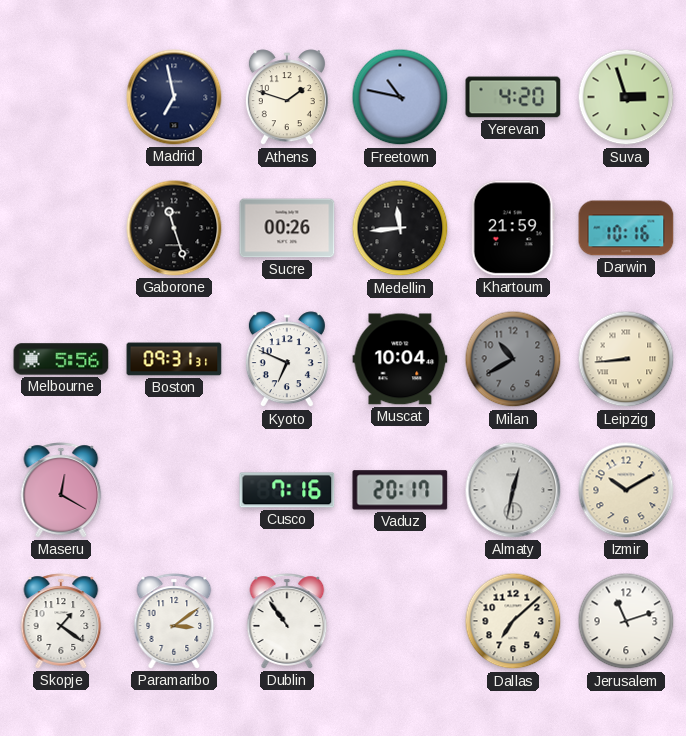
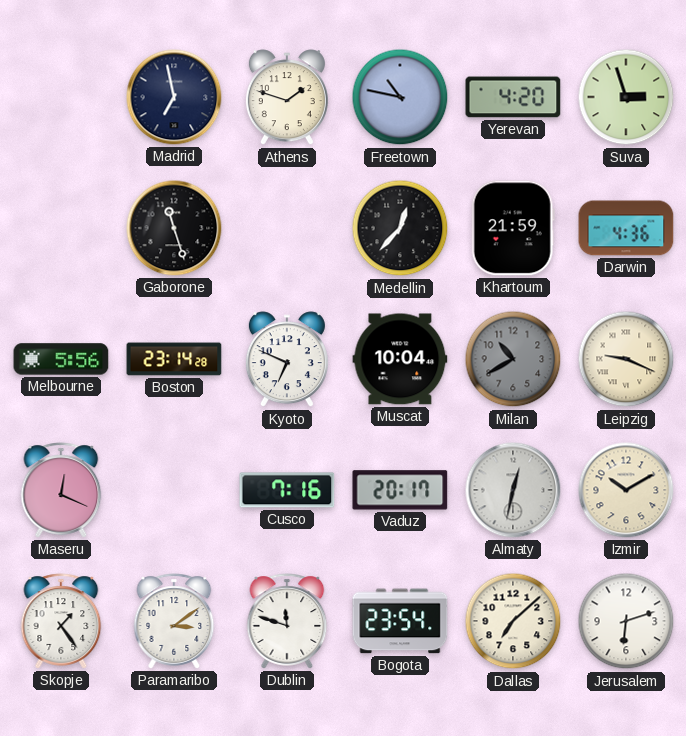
Sucre: 00:26 -> none
Medellin: 11:44 -> 12:37
Darwin: 10:16 -> 4:36
Boston: 09:31 -> 23:14
Leipzig: 8:44 -> 9:19
Maseru: 12:20 -> 12:19
Skopje: 1:21 -> 1:24
Dublin: 10:54 -> 11:48
Bogota: none -> 23:54
Jerusalem: 11:12 -> 6:12
